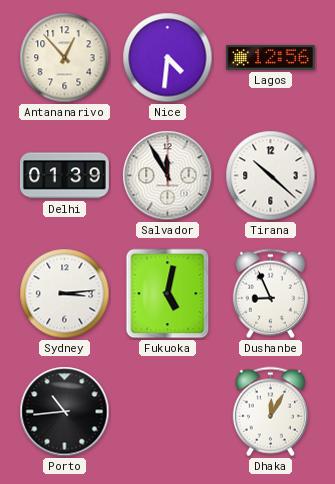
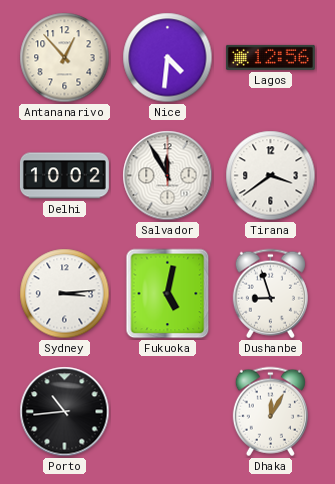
Delhi: 01:39 -> 10:02
Tirana: 10:22 -> 3:39
Dushanbe: 8:56 -> 8:57
